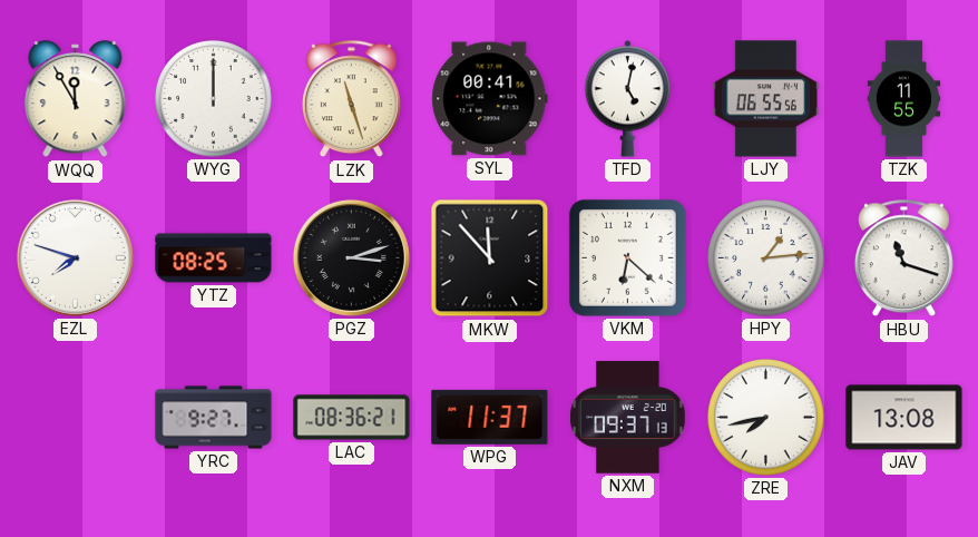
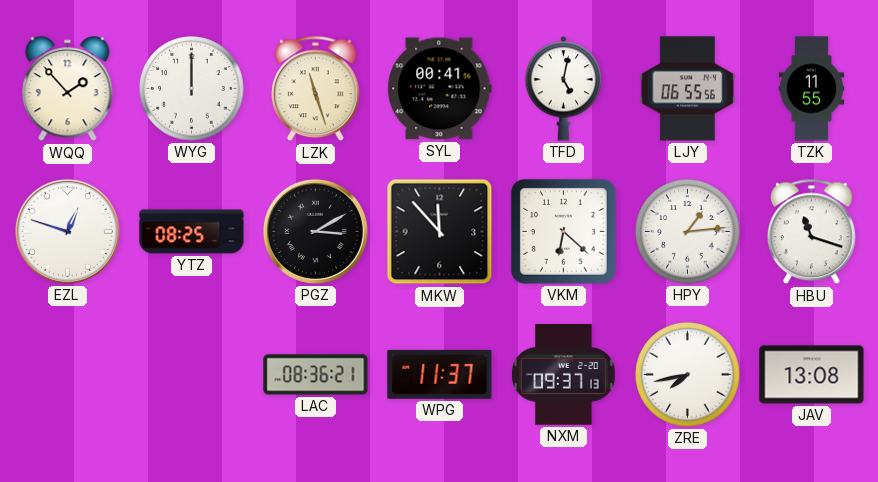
WQQ: 11:55 -> 1:53
EZL: 7:48 -> 12:48
PGZ: 3:12 -> 3:10
YRC: 9:27 -> none
